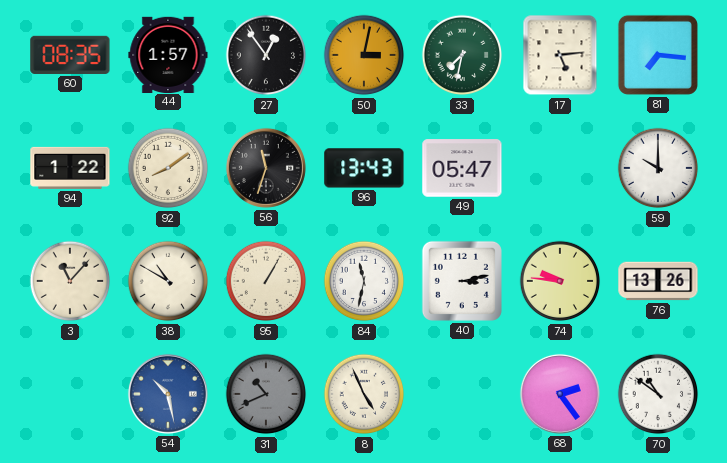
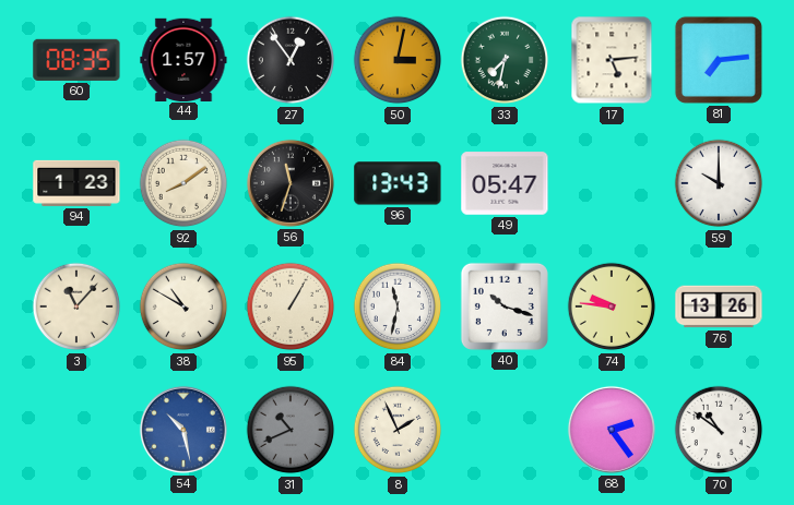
81: 7:16 -> 7:14
94: 1:22 -> 1:23
40: 3:13 -> 10:18
8: 4:56 -> 1:56
